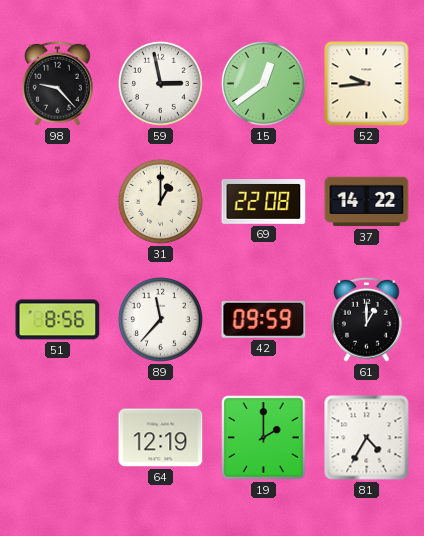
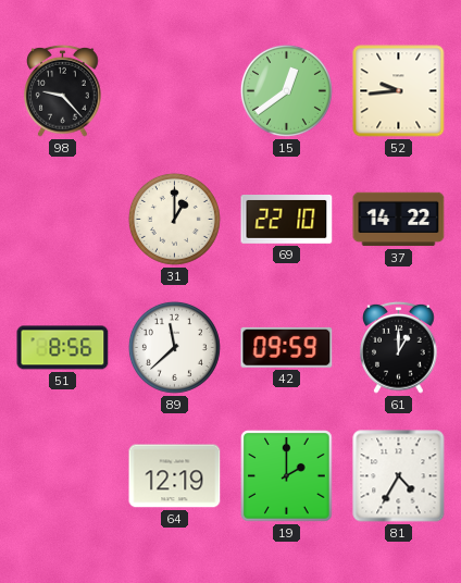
59: 2:58 -> none
69: 22:08 -> 22:10
89: 11:37 -> 11:38
